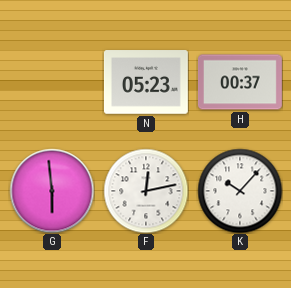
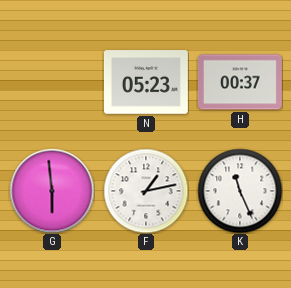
F: 12:13 -> 1:13
K: 10:07 -> 11:26
